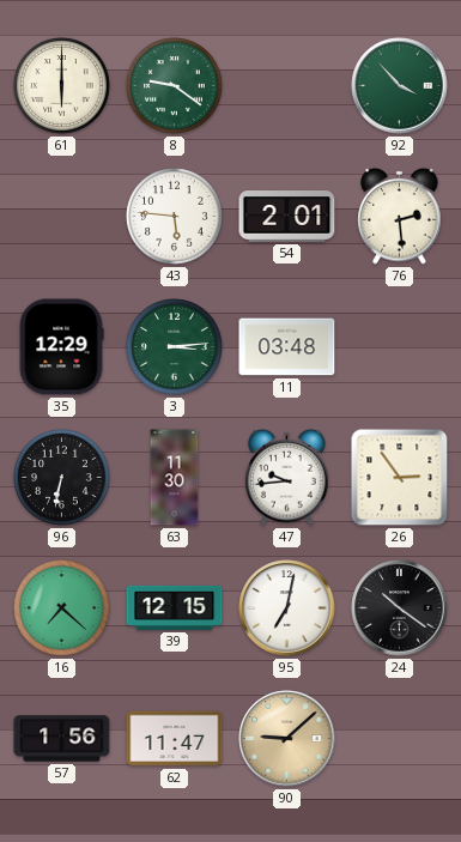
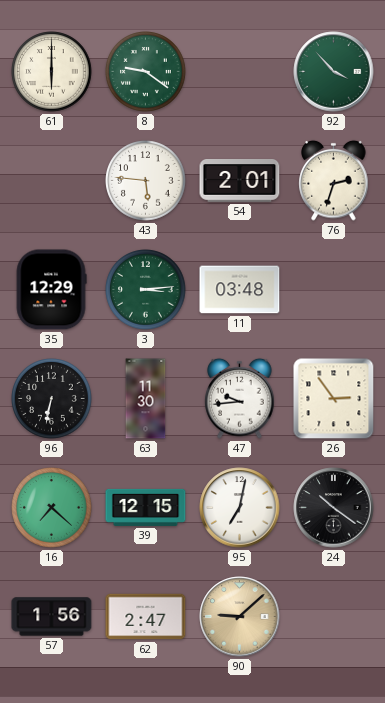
76: 2:29 -> 2:33
62: 11:47 -> 2:47
